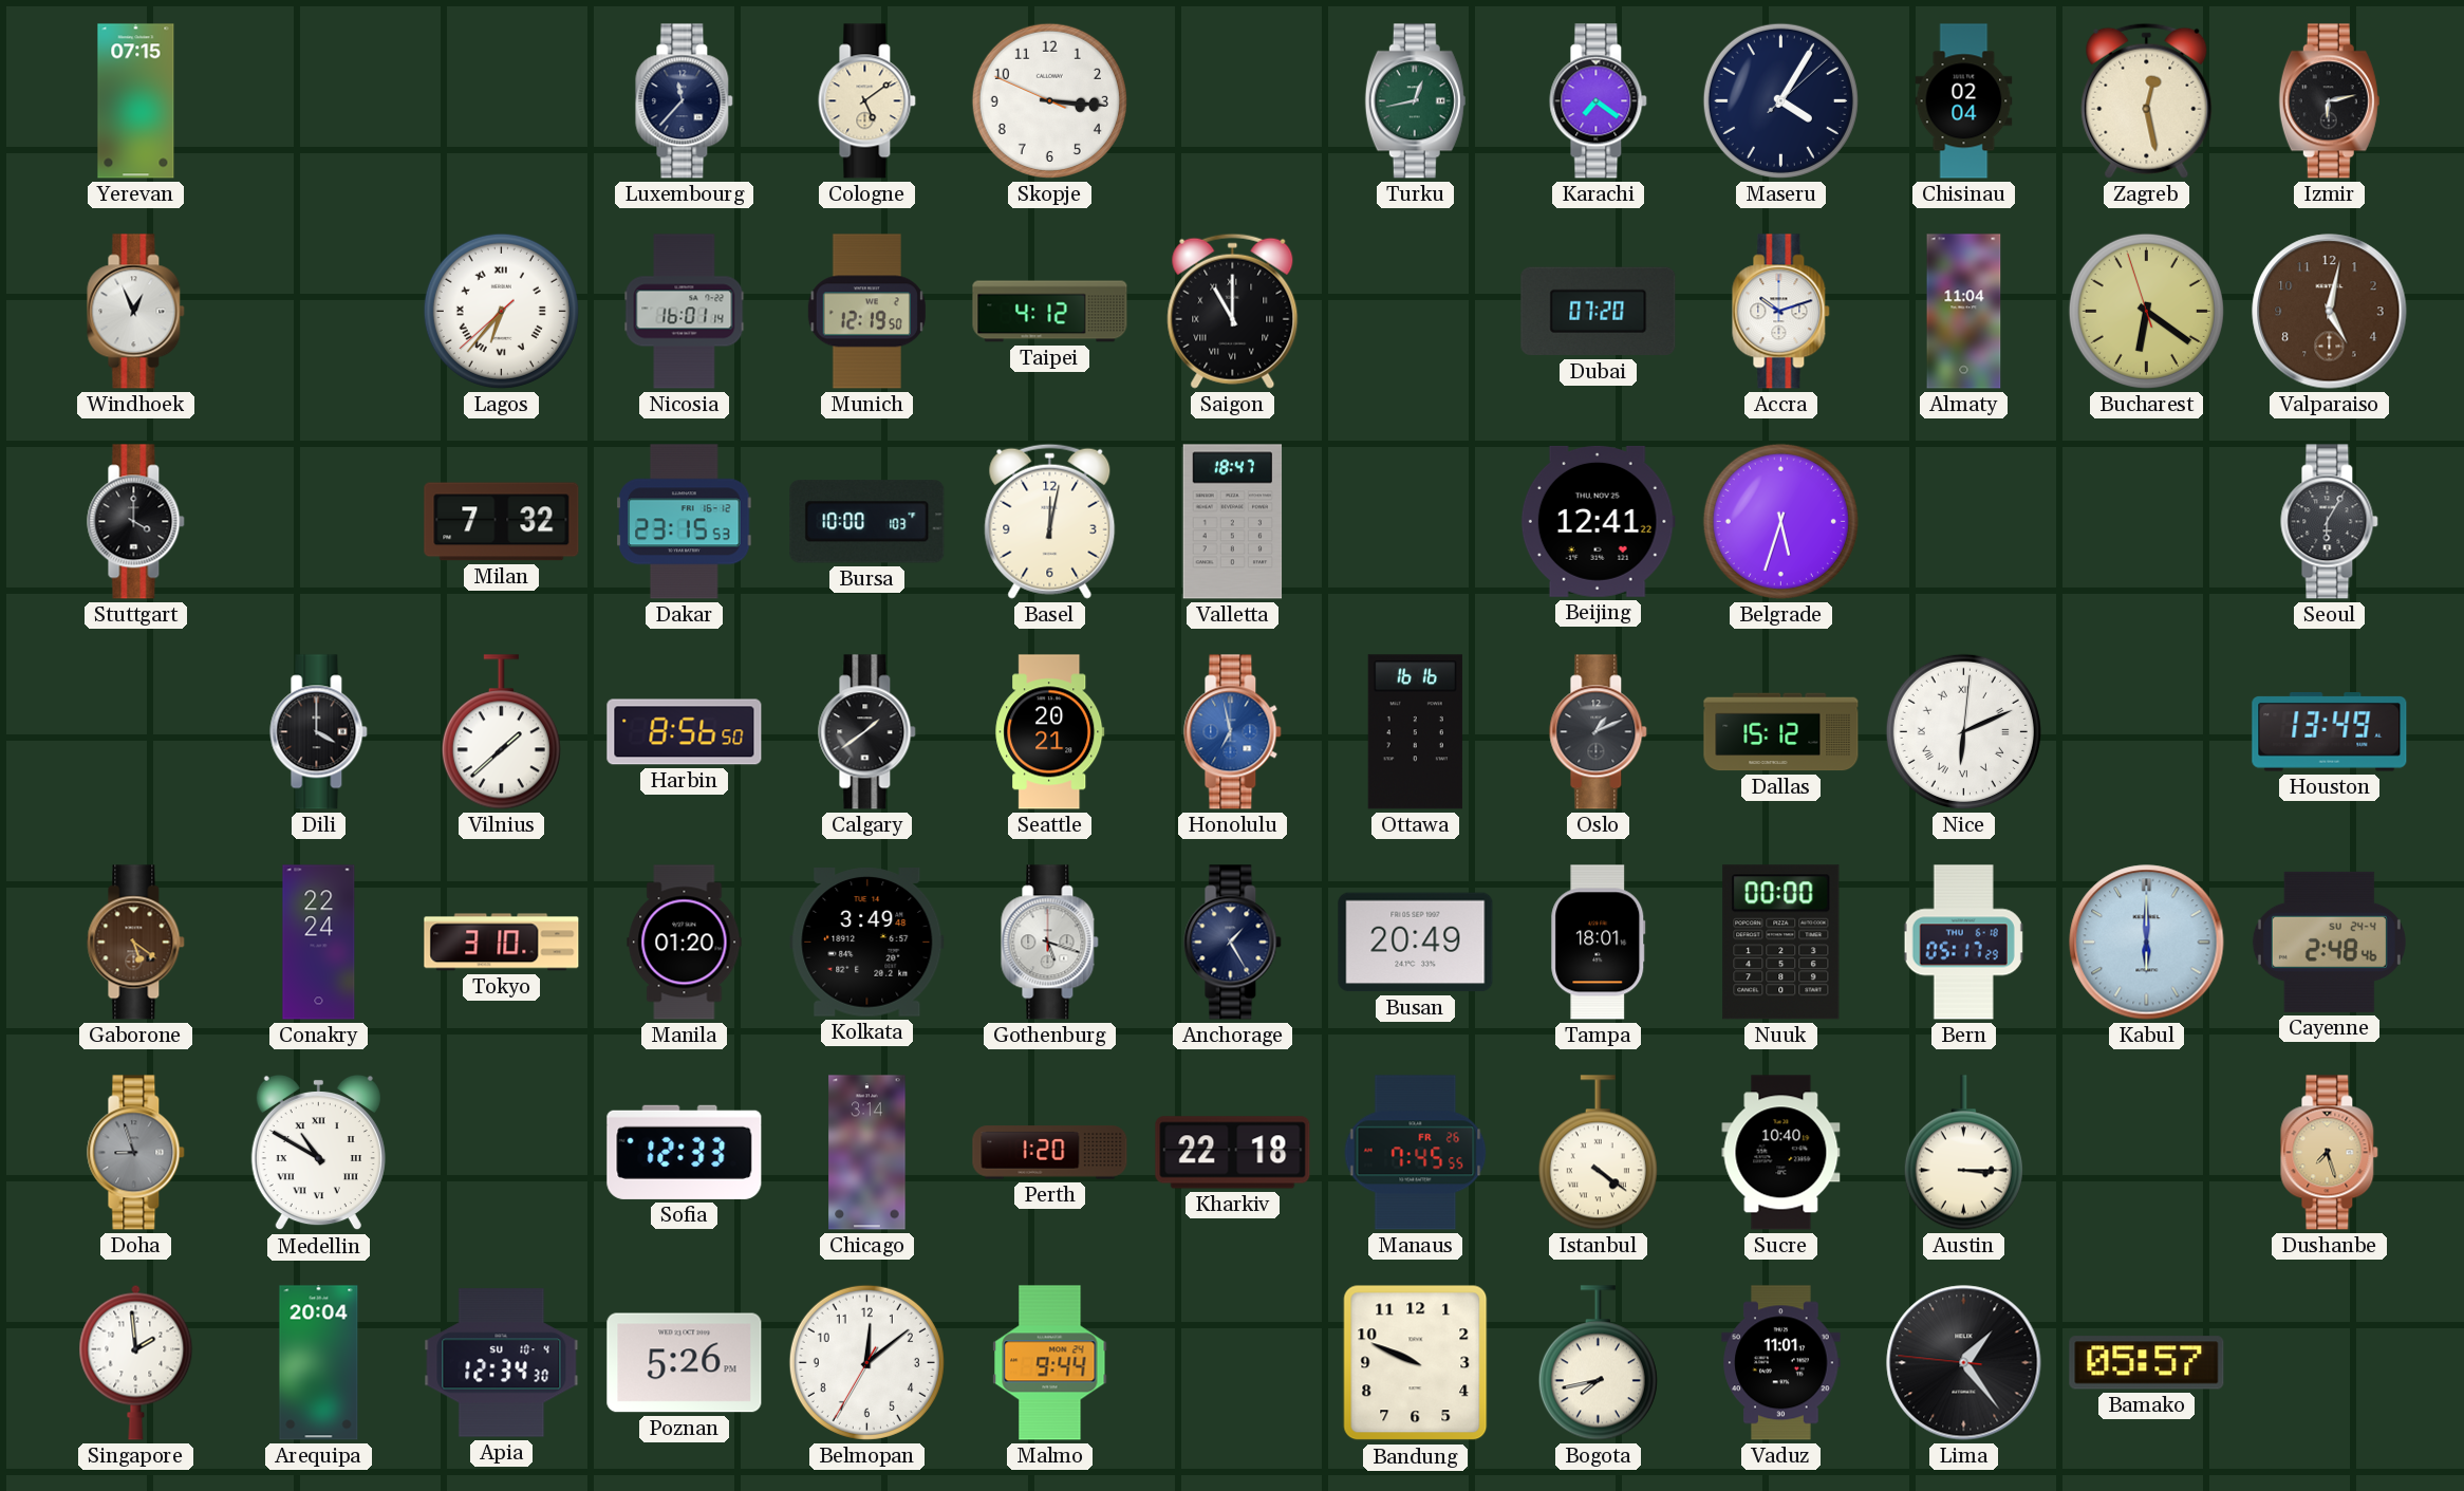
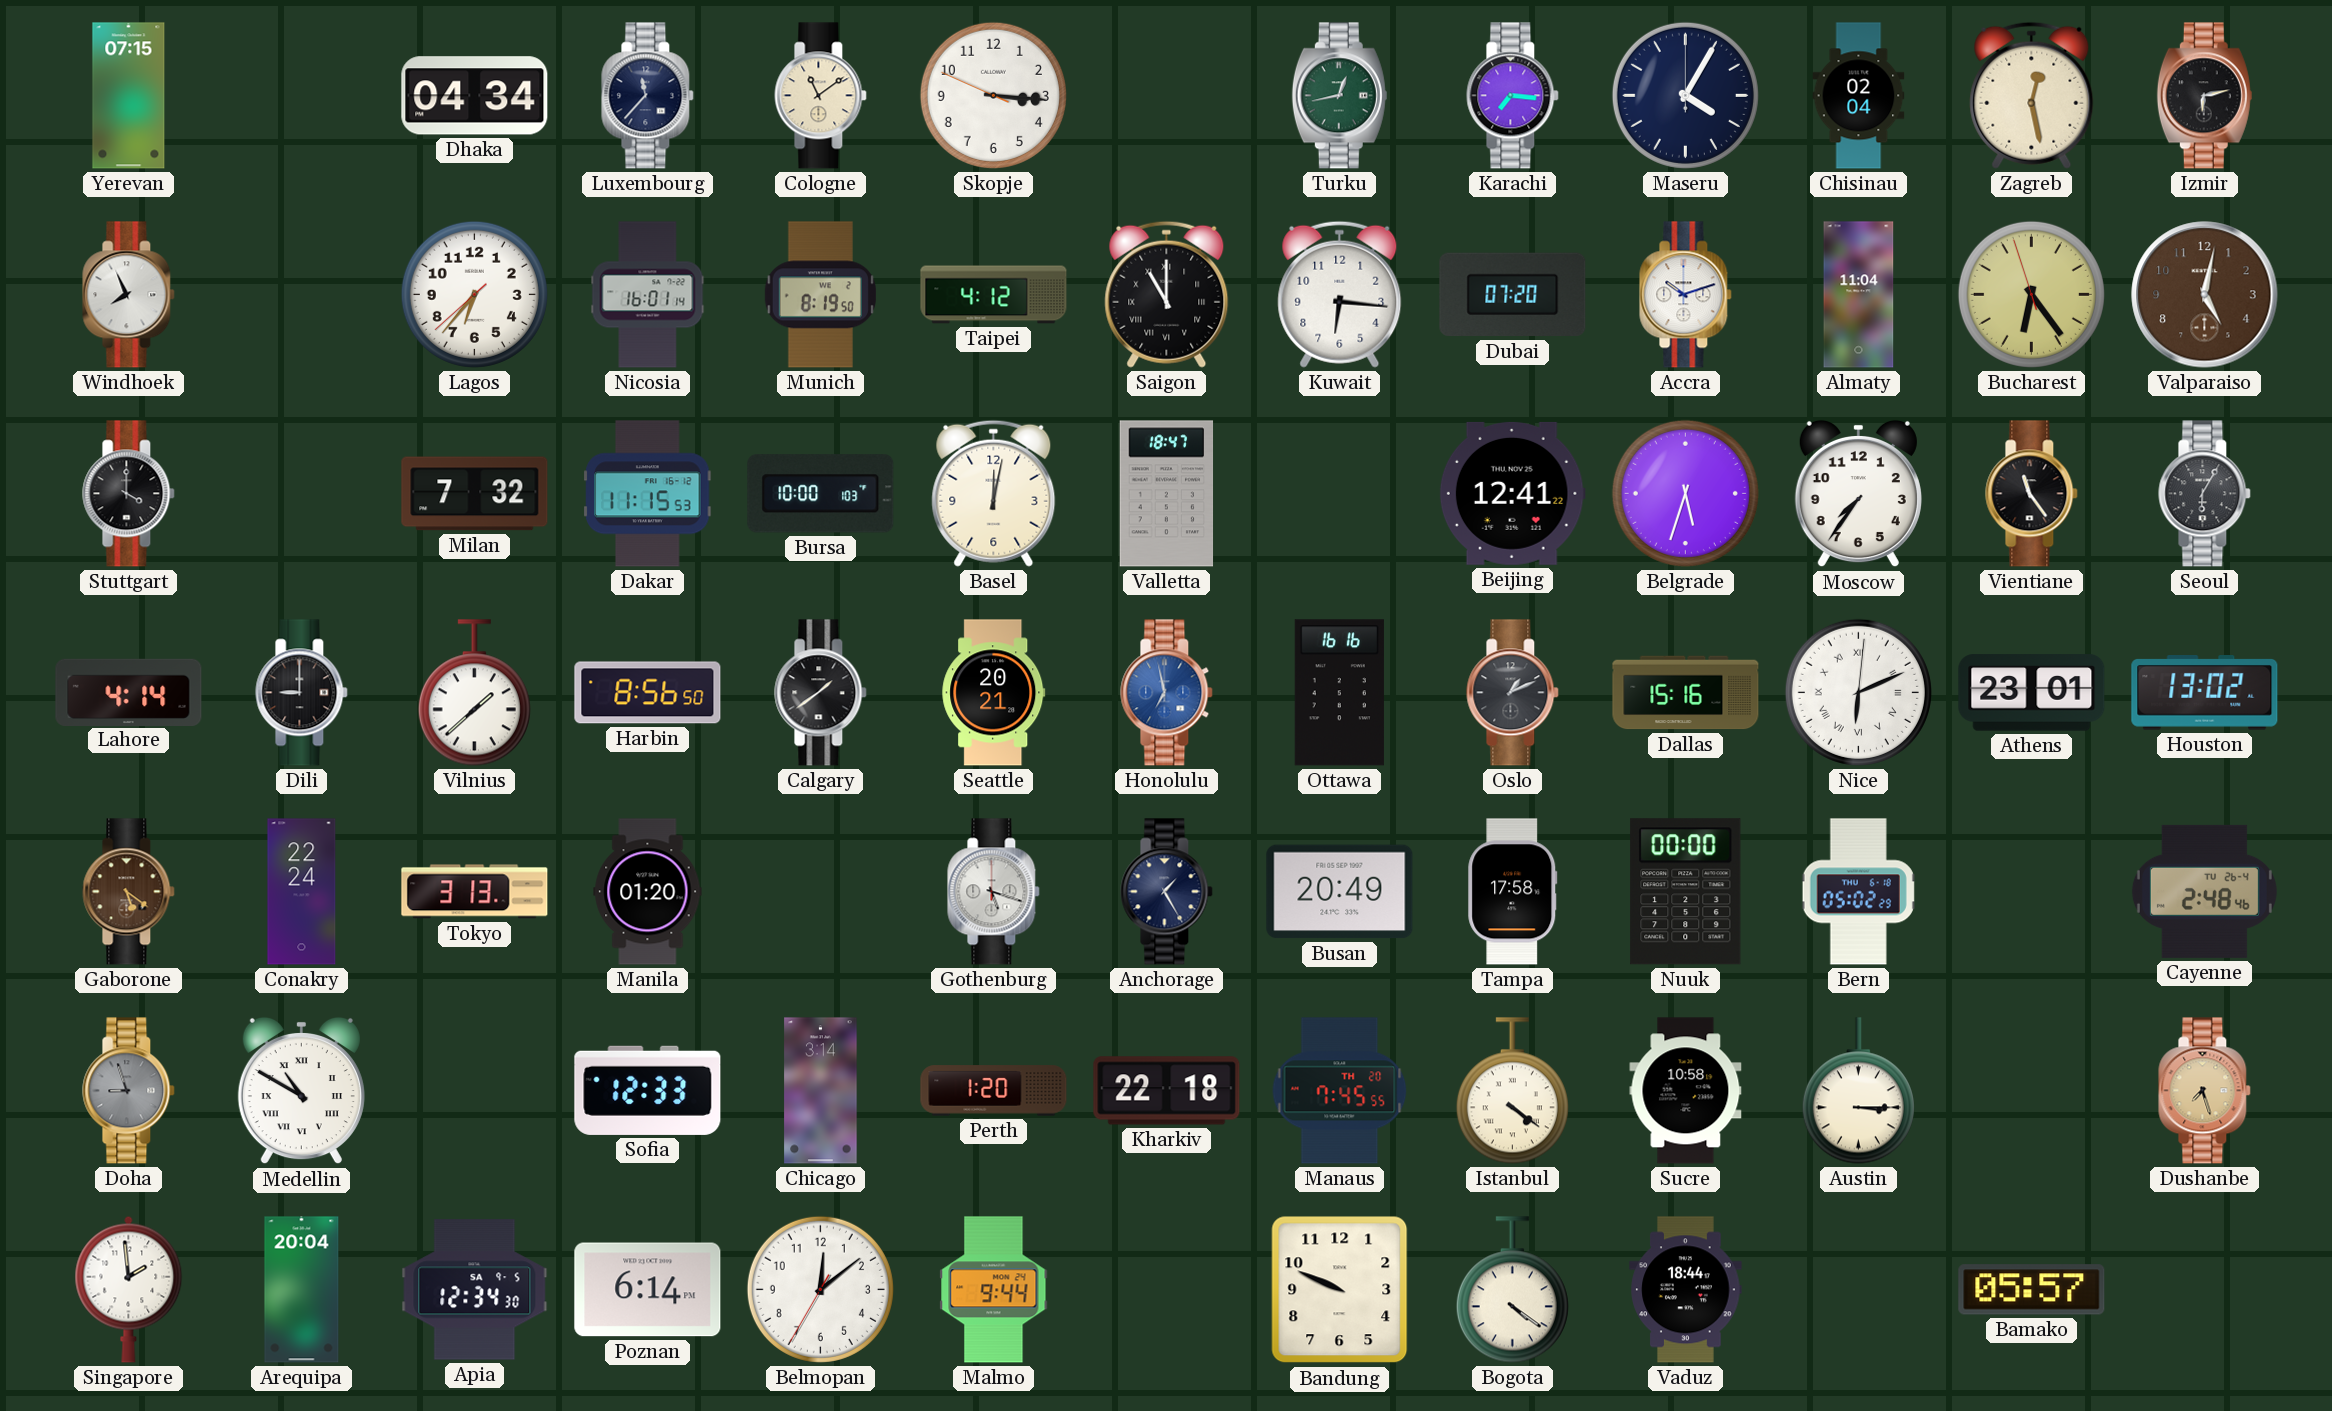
Dhaka: none -> 04:34
Cologne: 5:09 -> 11:09
Karachi: 7:21 -> 7:16
Maseru: 4:05:08 -> 4:05:00
Windhoek: 12:56 -> 7:56
Lagos numerals: Roman -> Arabic
Munich: 12:19 -> 8:19
Kuwait: none -> 6:16
Bucharest: 6:20 -> 6:23
Dakar: 23:15 -> 11:15
Moscow: none -> 7:36
Vientiane: none -> 11:24
Lahore: none -> 4:14
Dili: 4:00 -> 9:00
Dallas: 15:12 -> 15:16
Athens: none -> 23:01
Houston: 13:49 -> 13:02
Tokyo: 3:10 -> 3:13
Kolkata: 3:49 -> none
Tampa: 18:01 -> 17:58
Bern: 05:17 -> 05:02
Kabul: 6:00 -> none
Cayenne date: SU 24-4 -> TU 26-4
Manaus date: FR 26 -> TH 20
Sucre: 10:40 -> 10:58
Apia date: SU 10-4 -> SA 9-5
Poznan: 5:26 -> 6:14
Bogota: 7:43 -> 4:21
Vaduz: 11:01 -> 18:44
Lima: 1:23 -> none
